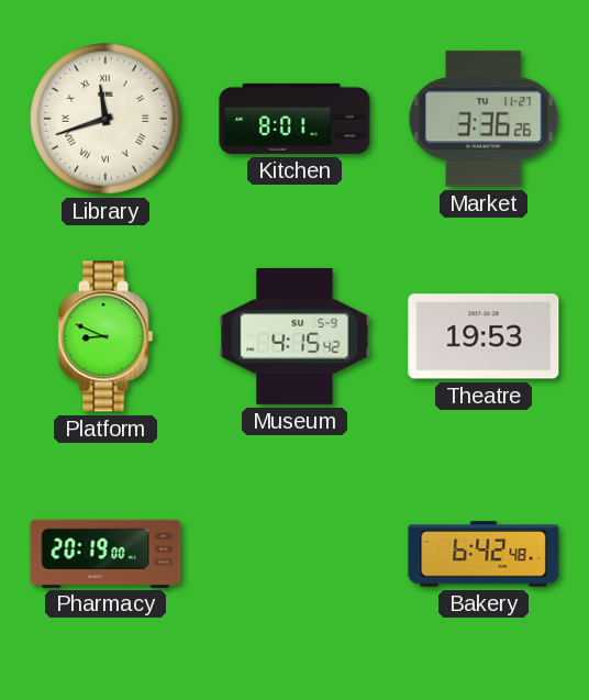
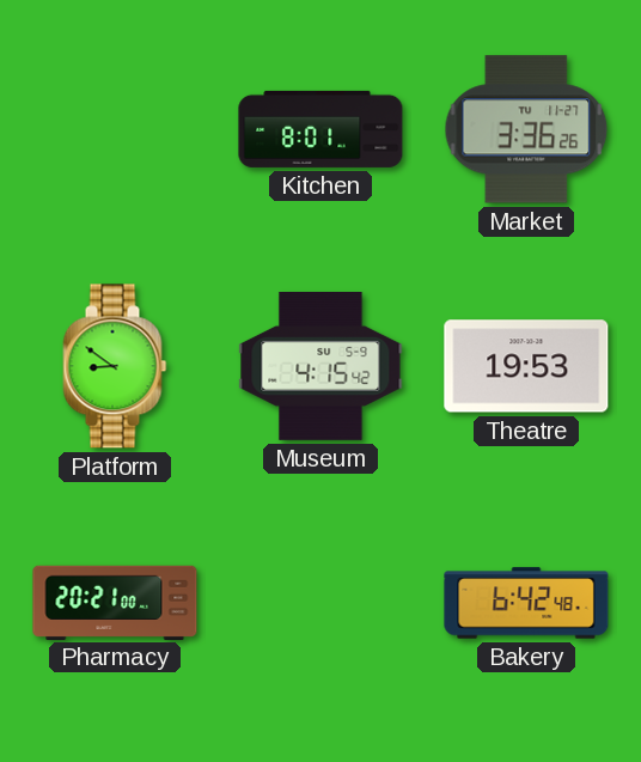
Library: 11:42 -> none
Platform: 8:49 -> 8:51
Pharmacy: 20:19 -> 20:21
